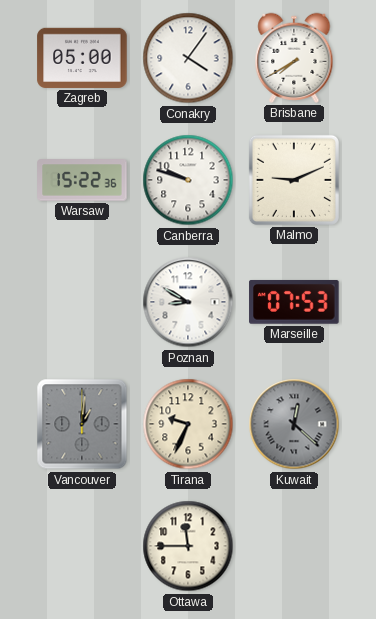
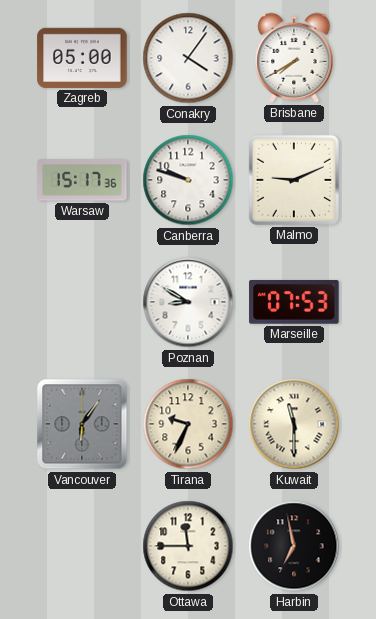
Warsaw: 15:22 -> 15:17
Vancouver: 1:01 -> 6:06
Kuwait: 12:22 -> 11:30
Kuwait dial: grey -> cream
Harbin: none -> 6:58
